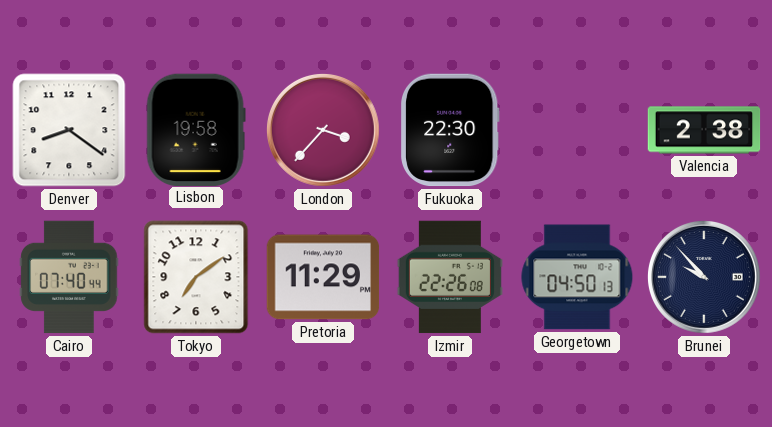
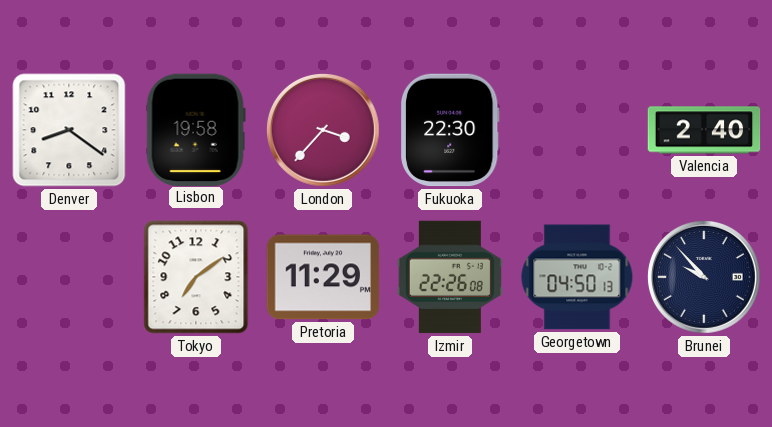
Valencia: 2:38 -> 2:40
Cairo: 07:40 -> none
